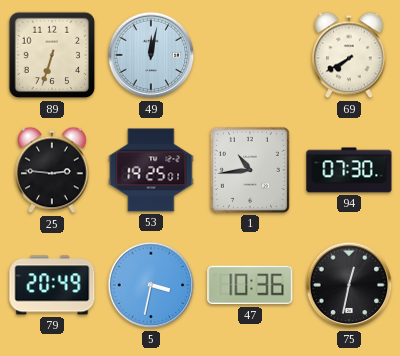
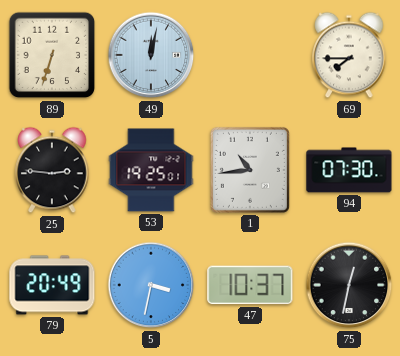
69: 7:40 -> 7:45
47: 10:36 -> 10:37
